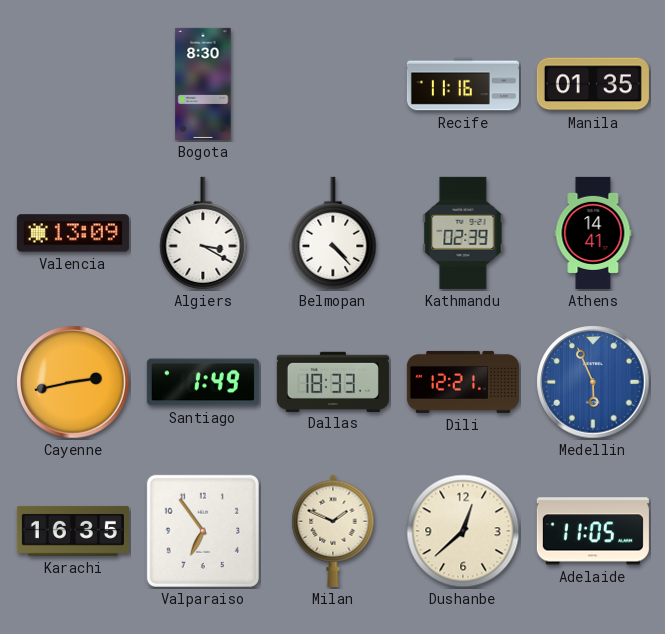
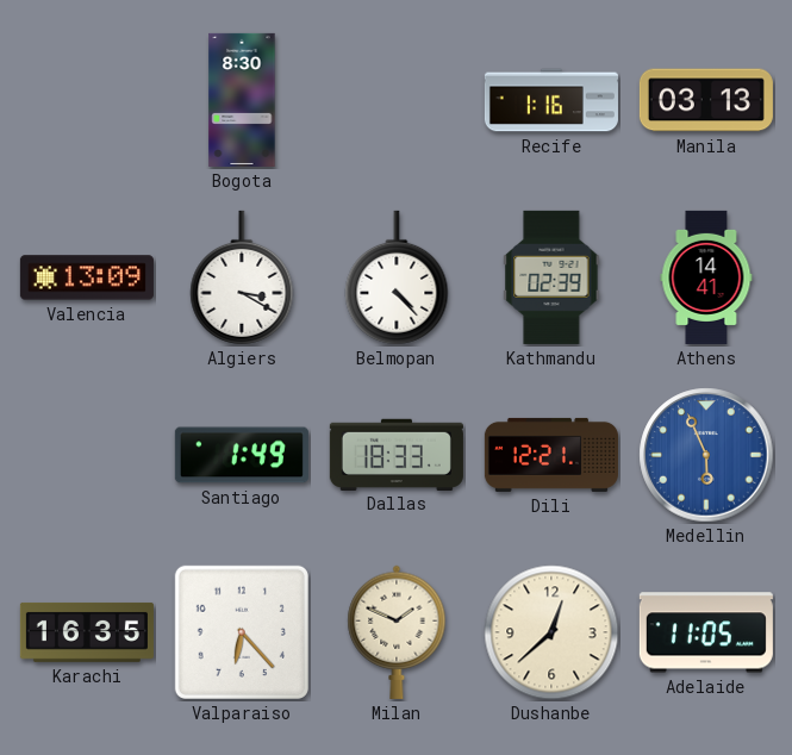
Recife: 11:16 -> 1:16
Manila: 01:35 -> 03:13
Cayenne: 2:43 -> none
Valparaiso: 6:54 -> 6:23
